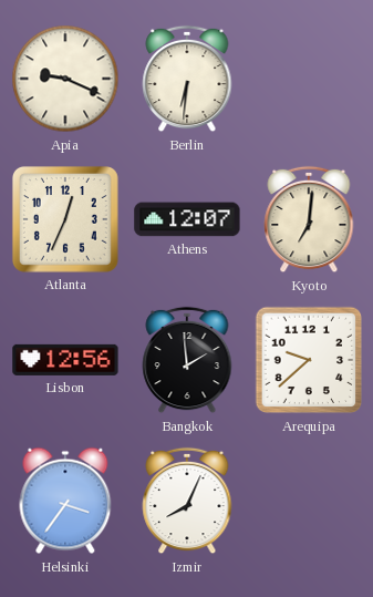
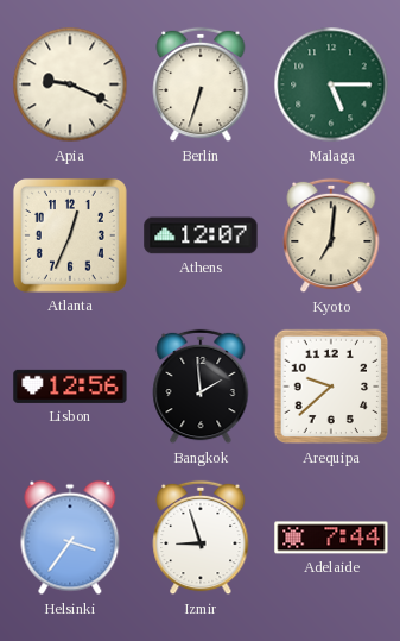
Berlin: 6:31 -> 6:33
Malaga: none -> 5:15
Izmir: 8:04 -> 8:57
Adelaide: none -> 7:44
